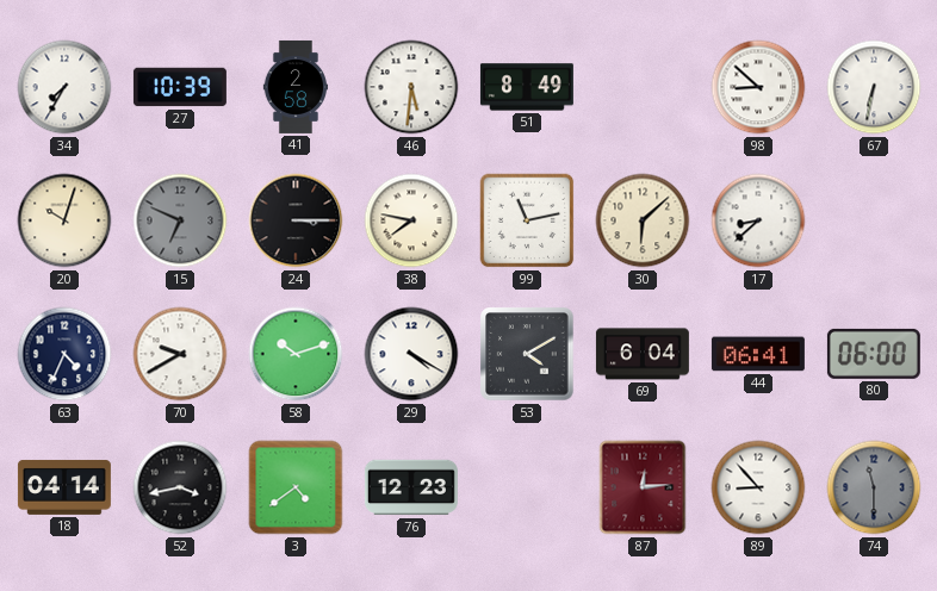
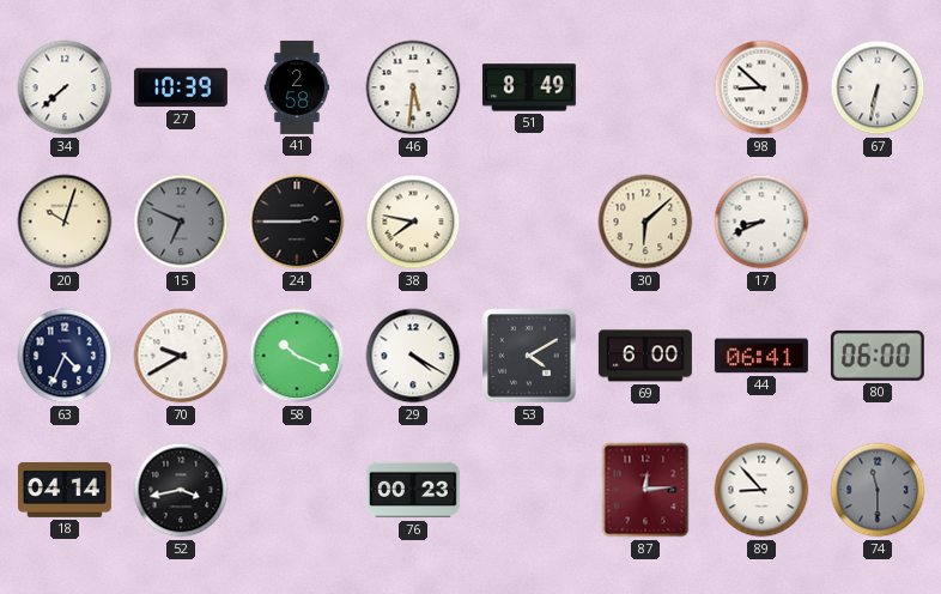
34: 7:35 -> 7:38
24: 3:15 -> 2:45
99: 11:13 -> none
17: 8:38 -> 8:41
58: 10:12 -> 10:19
69: 6:04 -> 6:00
3: 4:39 -> none
76: 12:23 -> 00:23
